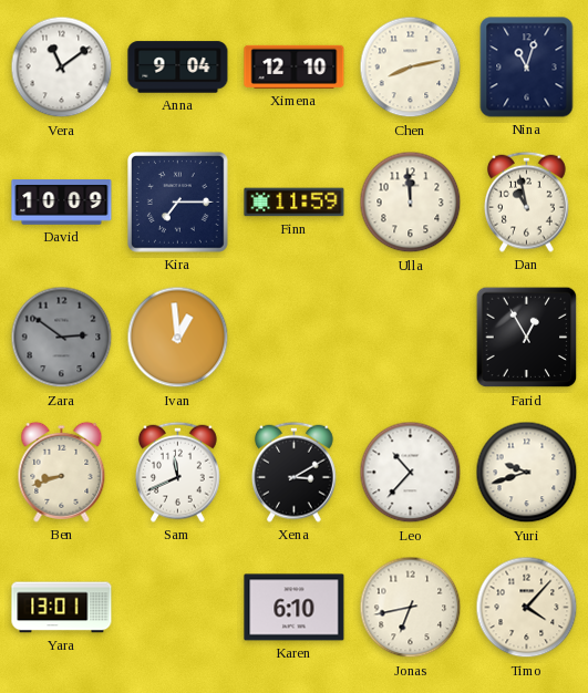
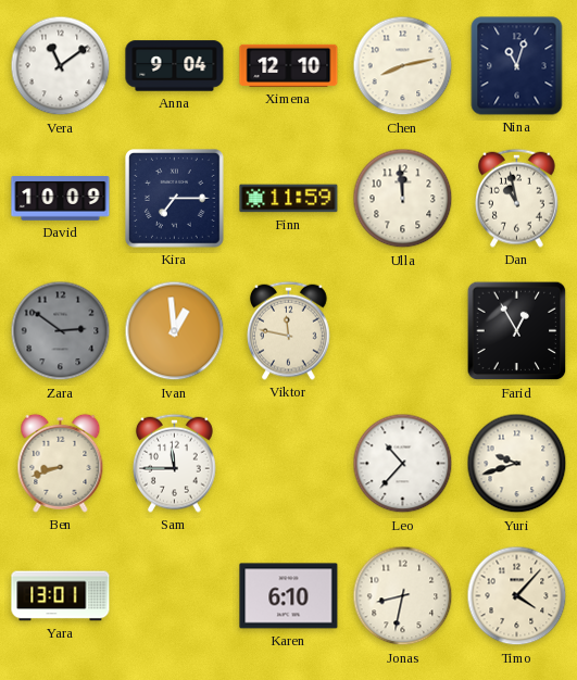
Viktor: none -> 11:47
Sam: 11:41 -> 11:45
Xena: 3:10 -> none
Jonas: 6:43 -> 8:32
